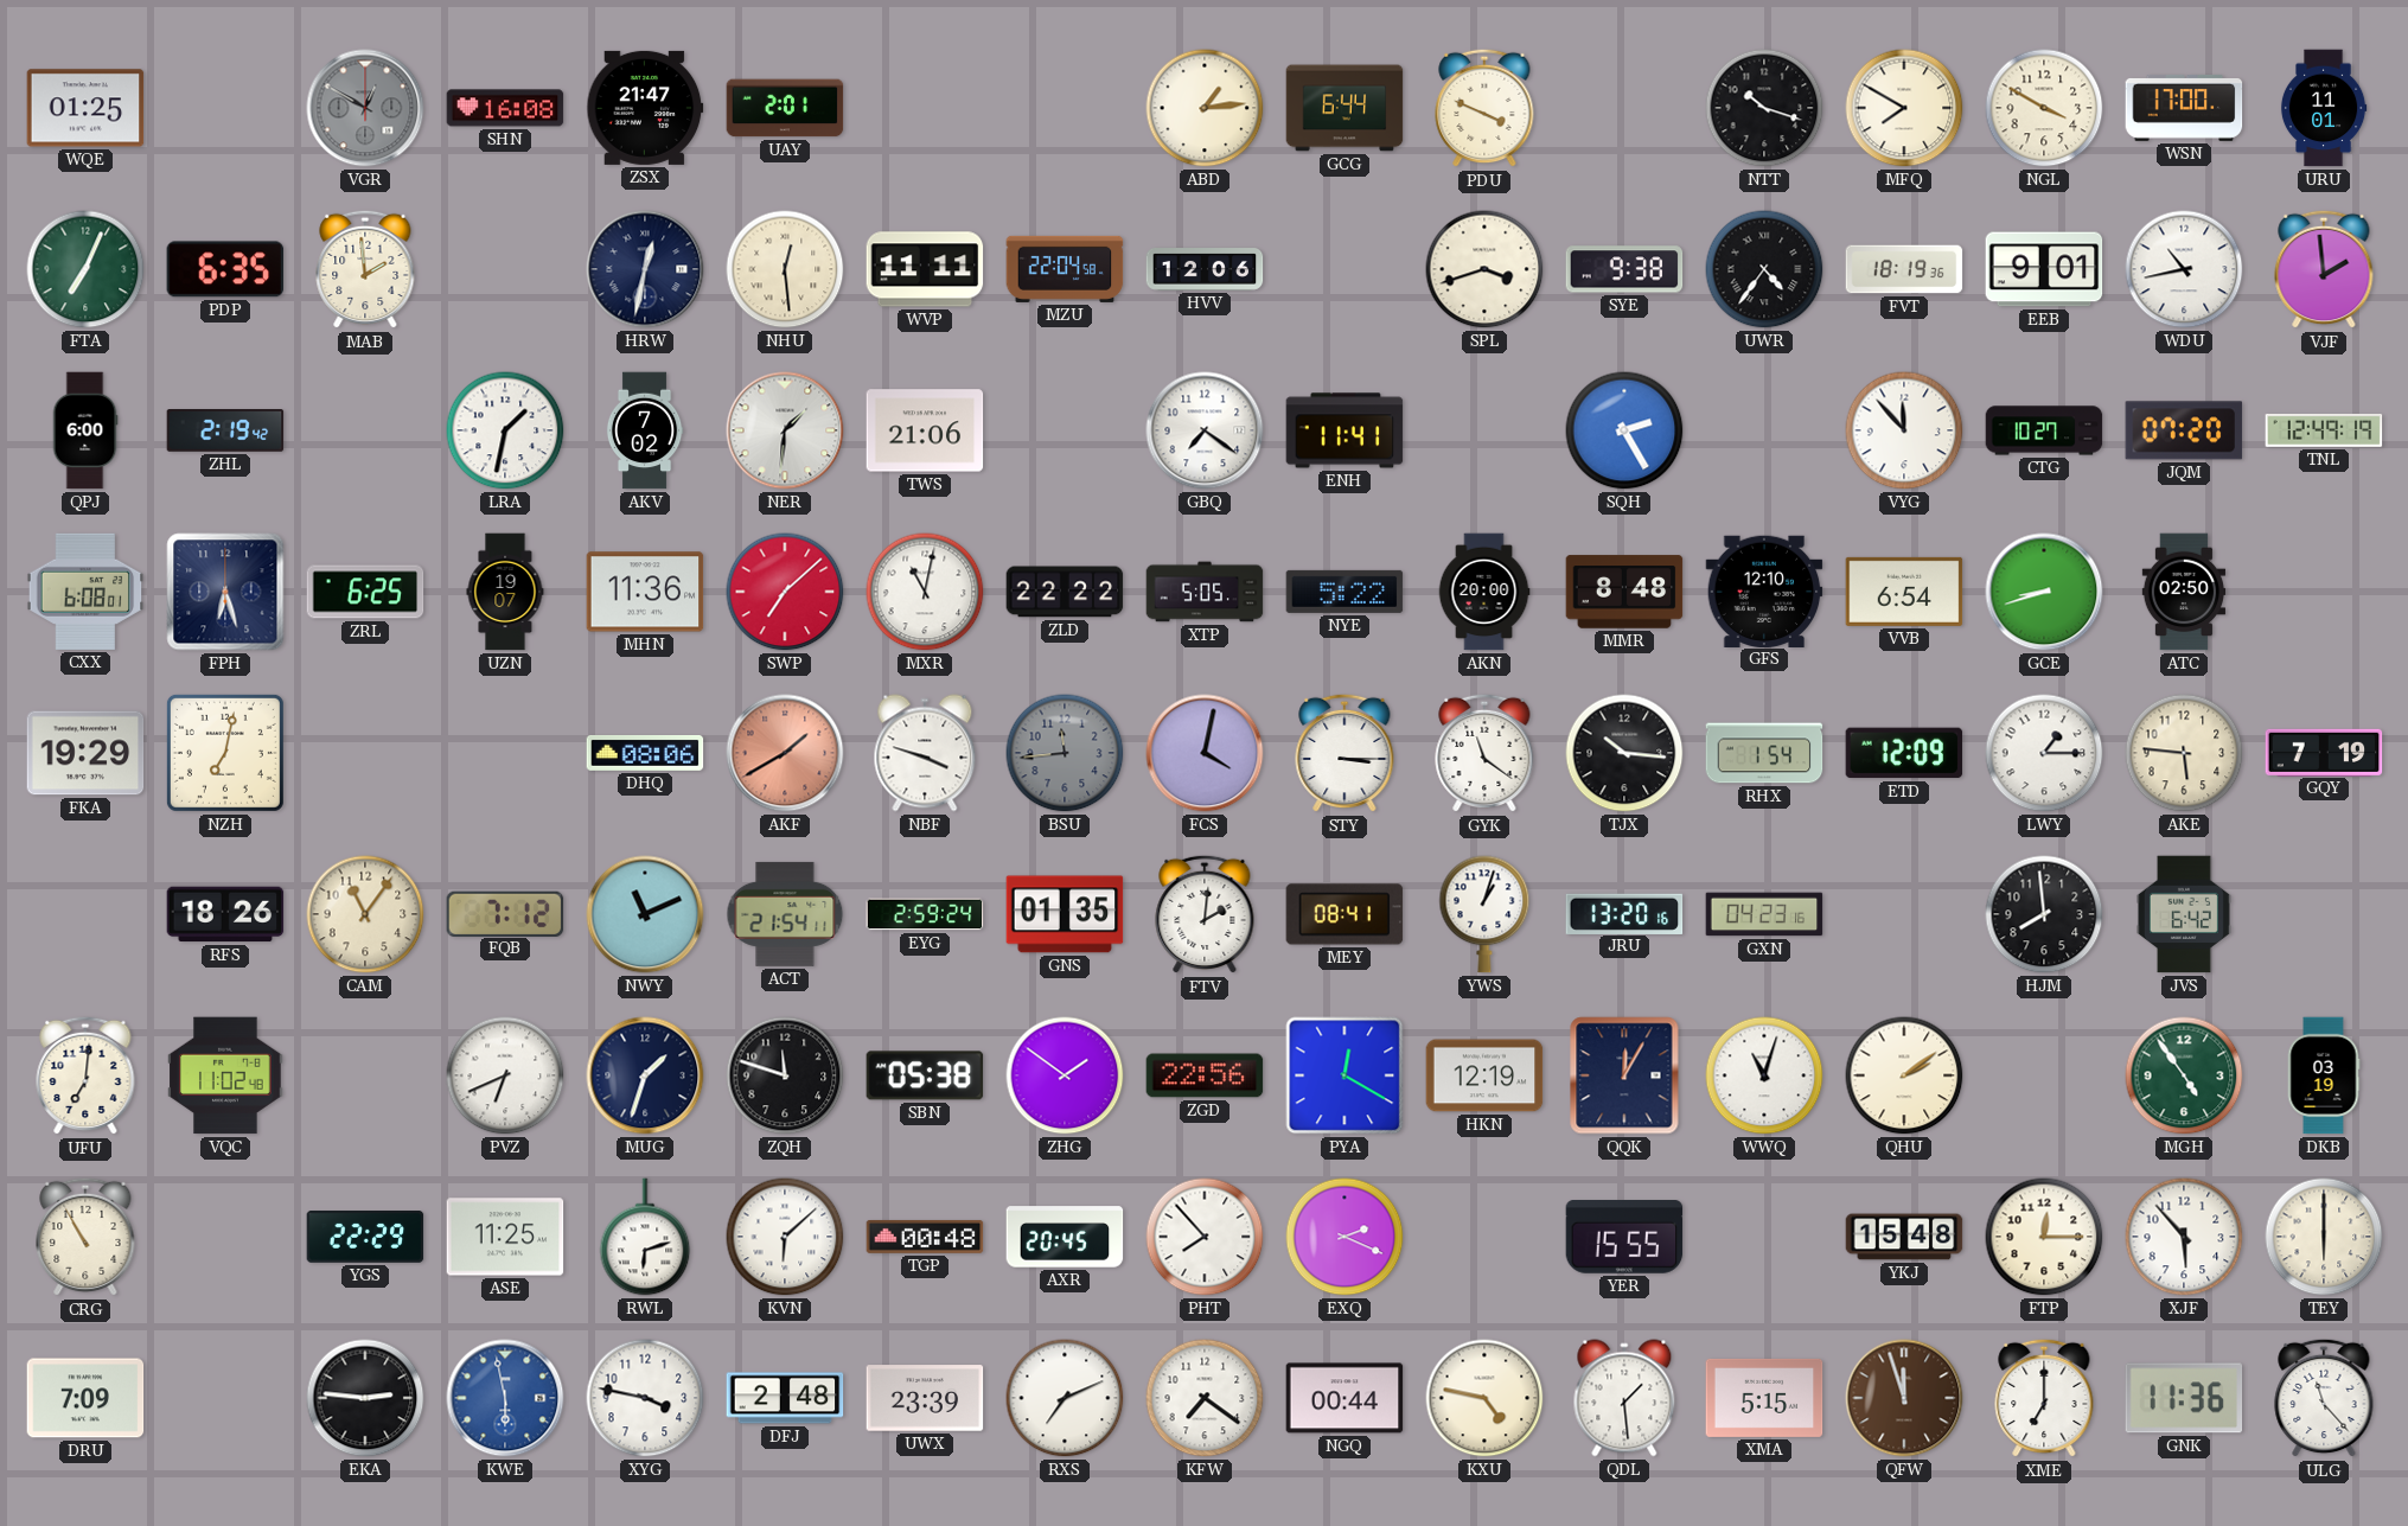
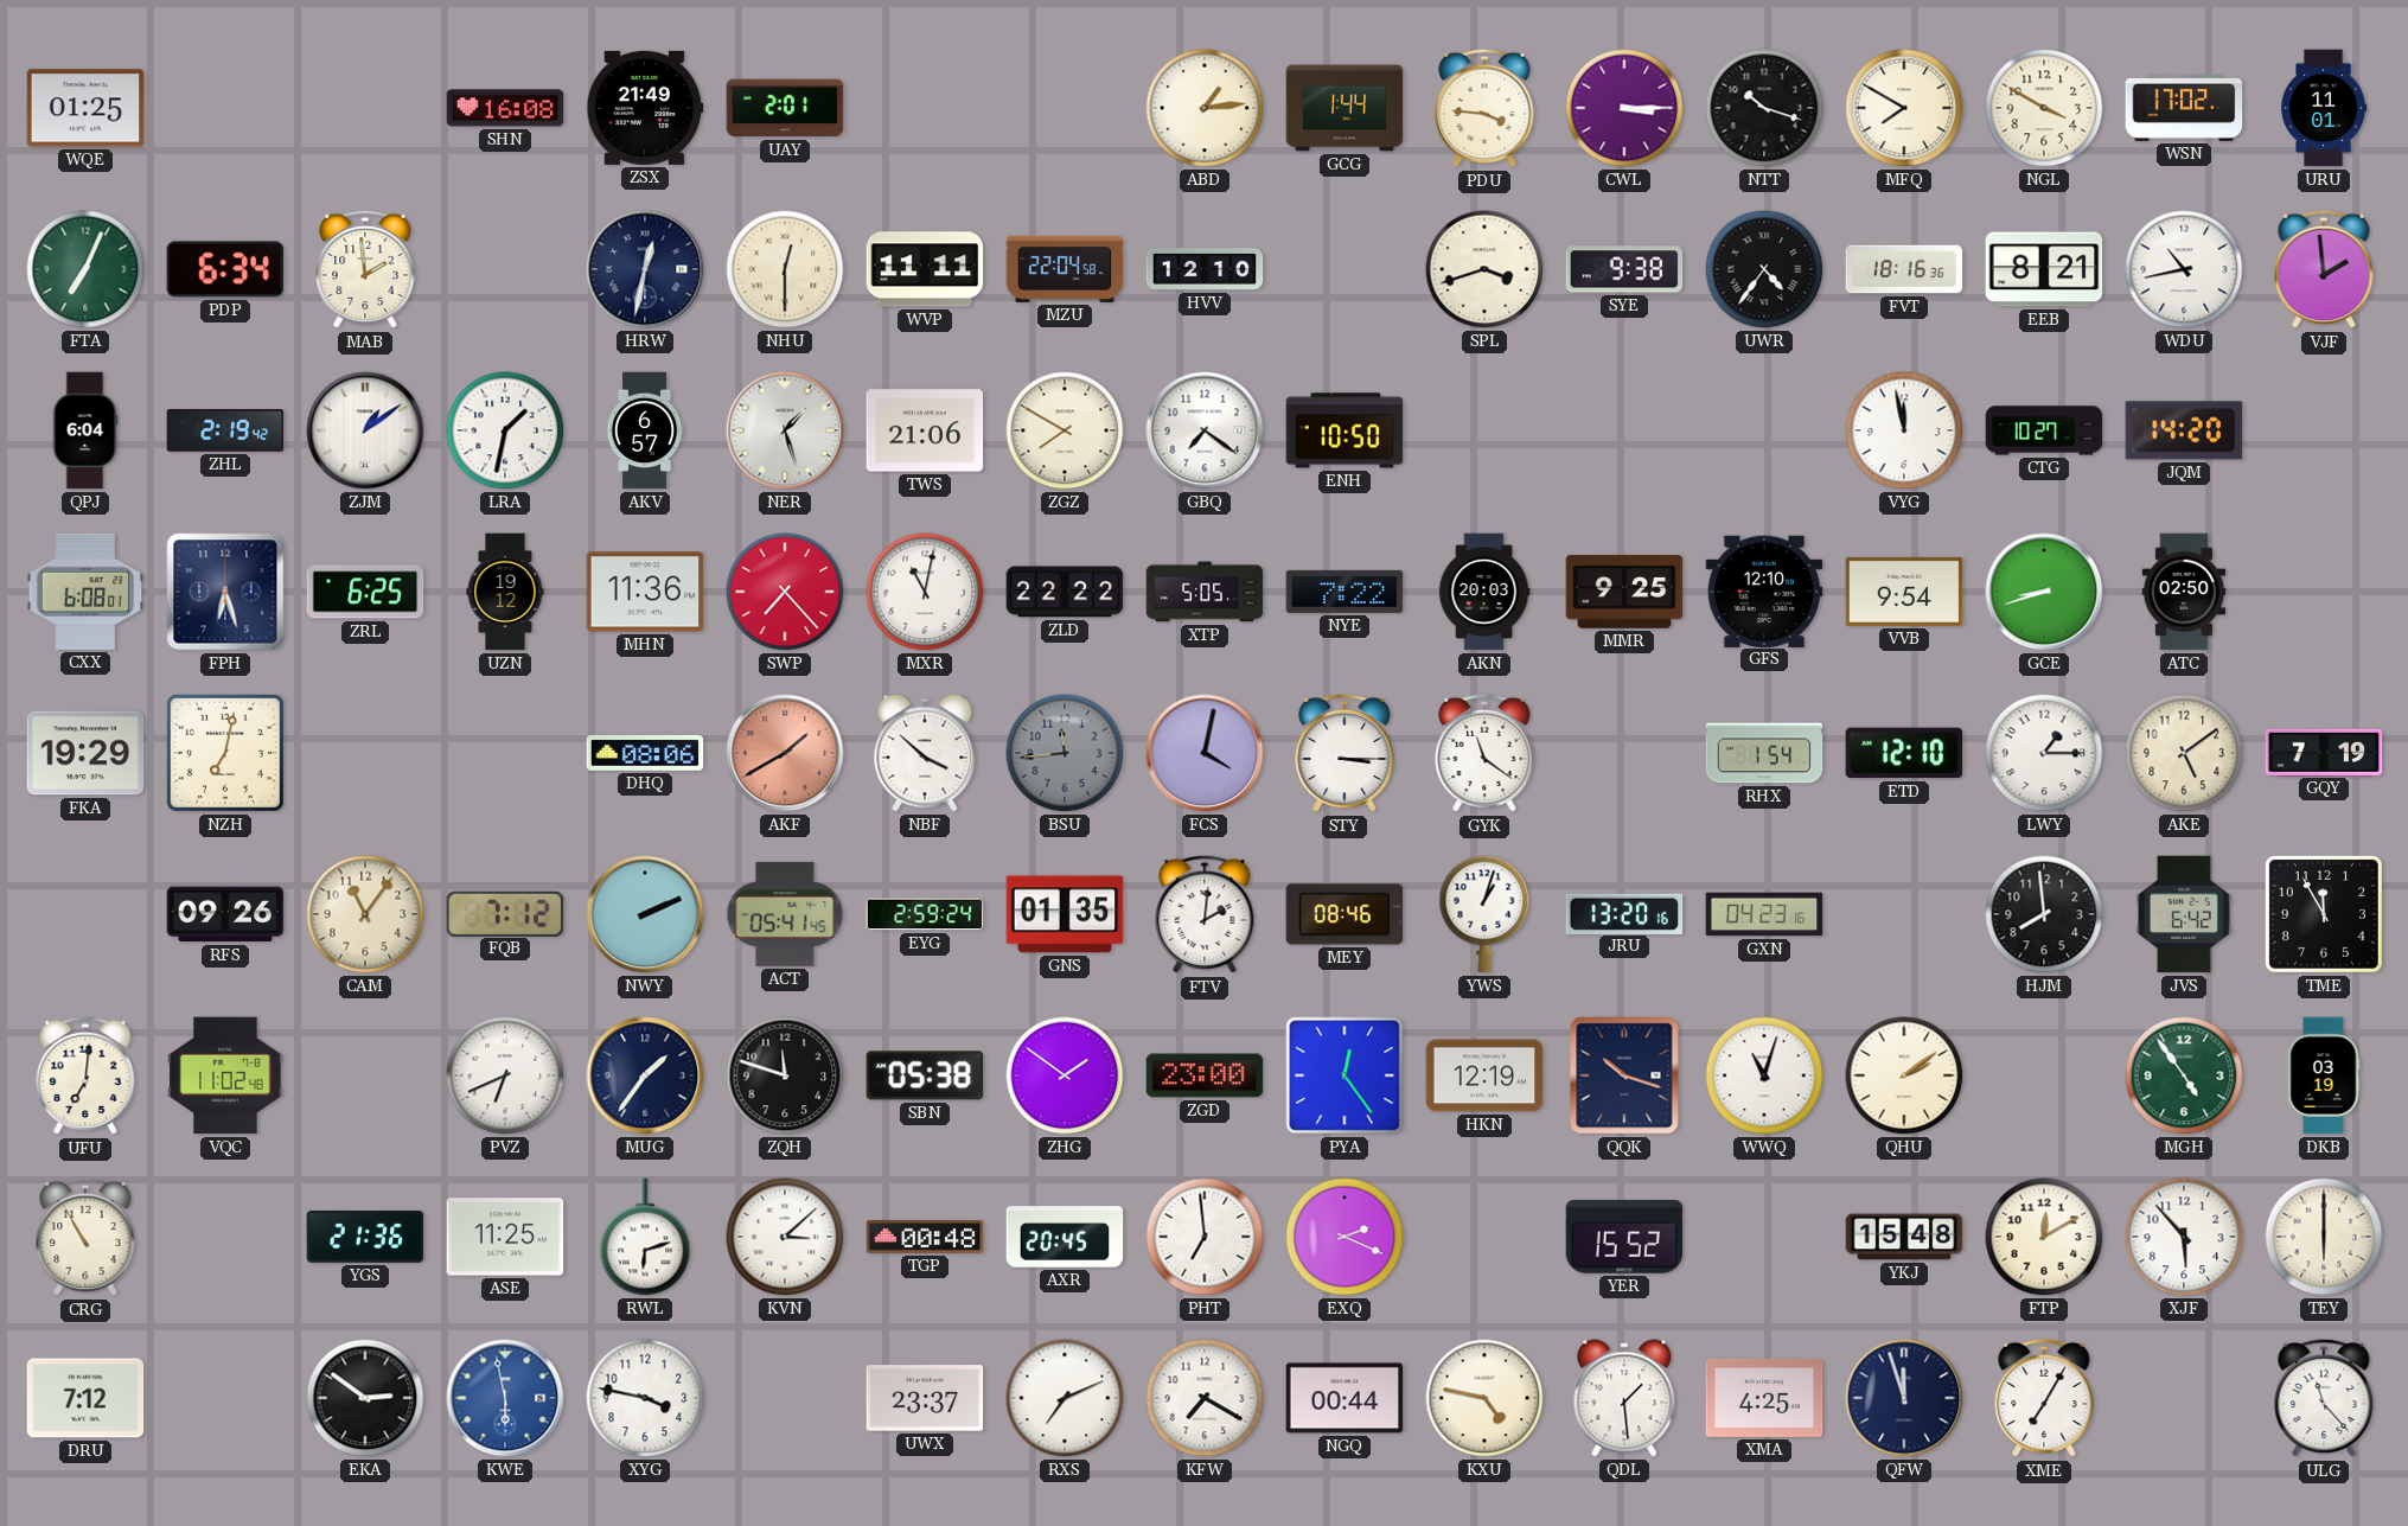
VGR: 12:50 -> none
ZSX: 21:47 -> 21:49
GCG: 6:44 -> 1:44
PDU: 3:49 -> 3:46
CWL: none -> 3:15
WSN: 17:00 -> 17:02
PDP: 6:35 -> 6:34
NHU: 12:29 -> 12:30
HVV: 12:06 -> 12:10
FVT: 18:19 -> 18:16
EEB: 9:01 -> 8:21
QPJ: 6:00 -> 6:04
ZJM: none -> 1:09
AKV: 7:02 -> 6:57
NER: 1:31 -> 1:27
ZGZ: none -> 7:50
ENH: 11:41 -> 10:50
SQH: 2:25 -> none
VYG: 11:53 -> 11:58
JQM: 07:20 -> 14:20
TNL: 12:49 -> none
UZN: 19:07 -> 19:12
SWP: 7:08 -> 7:23
NYE: 5:22 -> 7:22
AKN: 20:00 -> 20:03
MMR: 8:48 -> 9:25
VVB: 6:54 -> 9:54
NBF: 3:48 -> 3:52
TJX: 10:16 -> none
ETD: 12:09 -> 12:10
AKE: 5:46 -> 5:09
RFS: 18:26 -> 09:26
NWY: 11:11 -> 2:11
ACT: 21:54 -> 05:41
MEY: 08:41 -> 08:46
TME: none -> 11:55
MUG: 1:33 -> 1:36
ZGD: 22:56 -> 23:00
PYA: 12:20 -> 12:24
QQK: 12:05 -> 10:18
YGS: 22:29 -> 21:36
KVN: 6:08 -> 3:08
PHT: 7:53 -> 6:59
YER: 15:55 -> 15:52
FTP: 12:15 -> 12:10
DRU: 7:09 -> 7:12
EKA: 2:46 -> 2:51
DFJ: 2:48 -> none
UWX: 23:39 -> 23:37
KFW: 7:21 -> 7:20
XMA: 5:15 -> 4:25
QFW dial: brown -> navy
XME: 7:00 -> 7:05
GNK: 11:36 -> none
